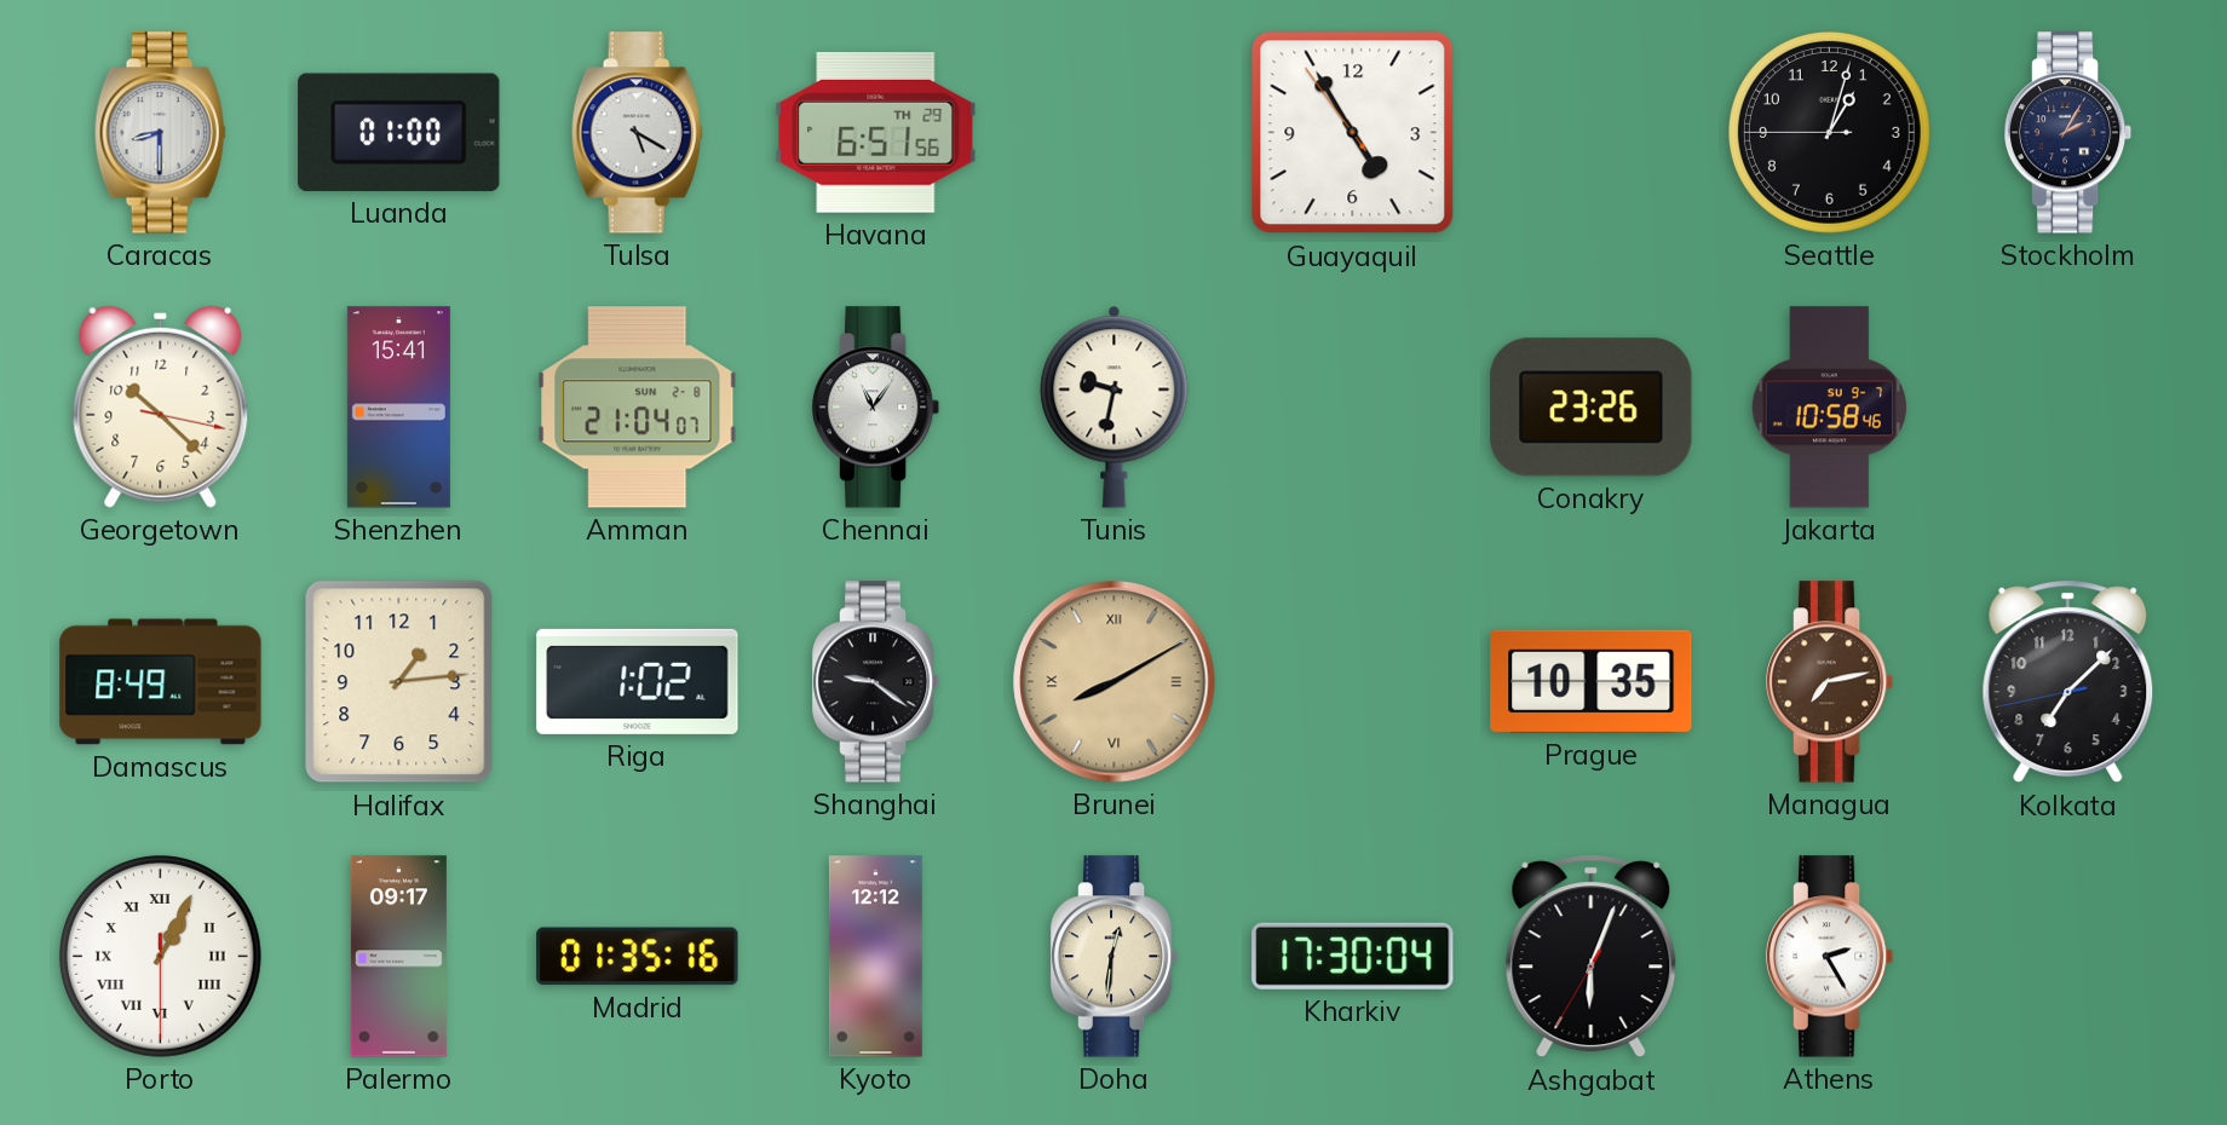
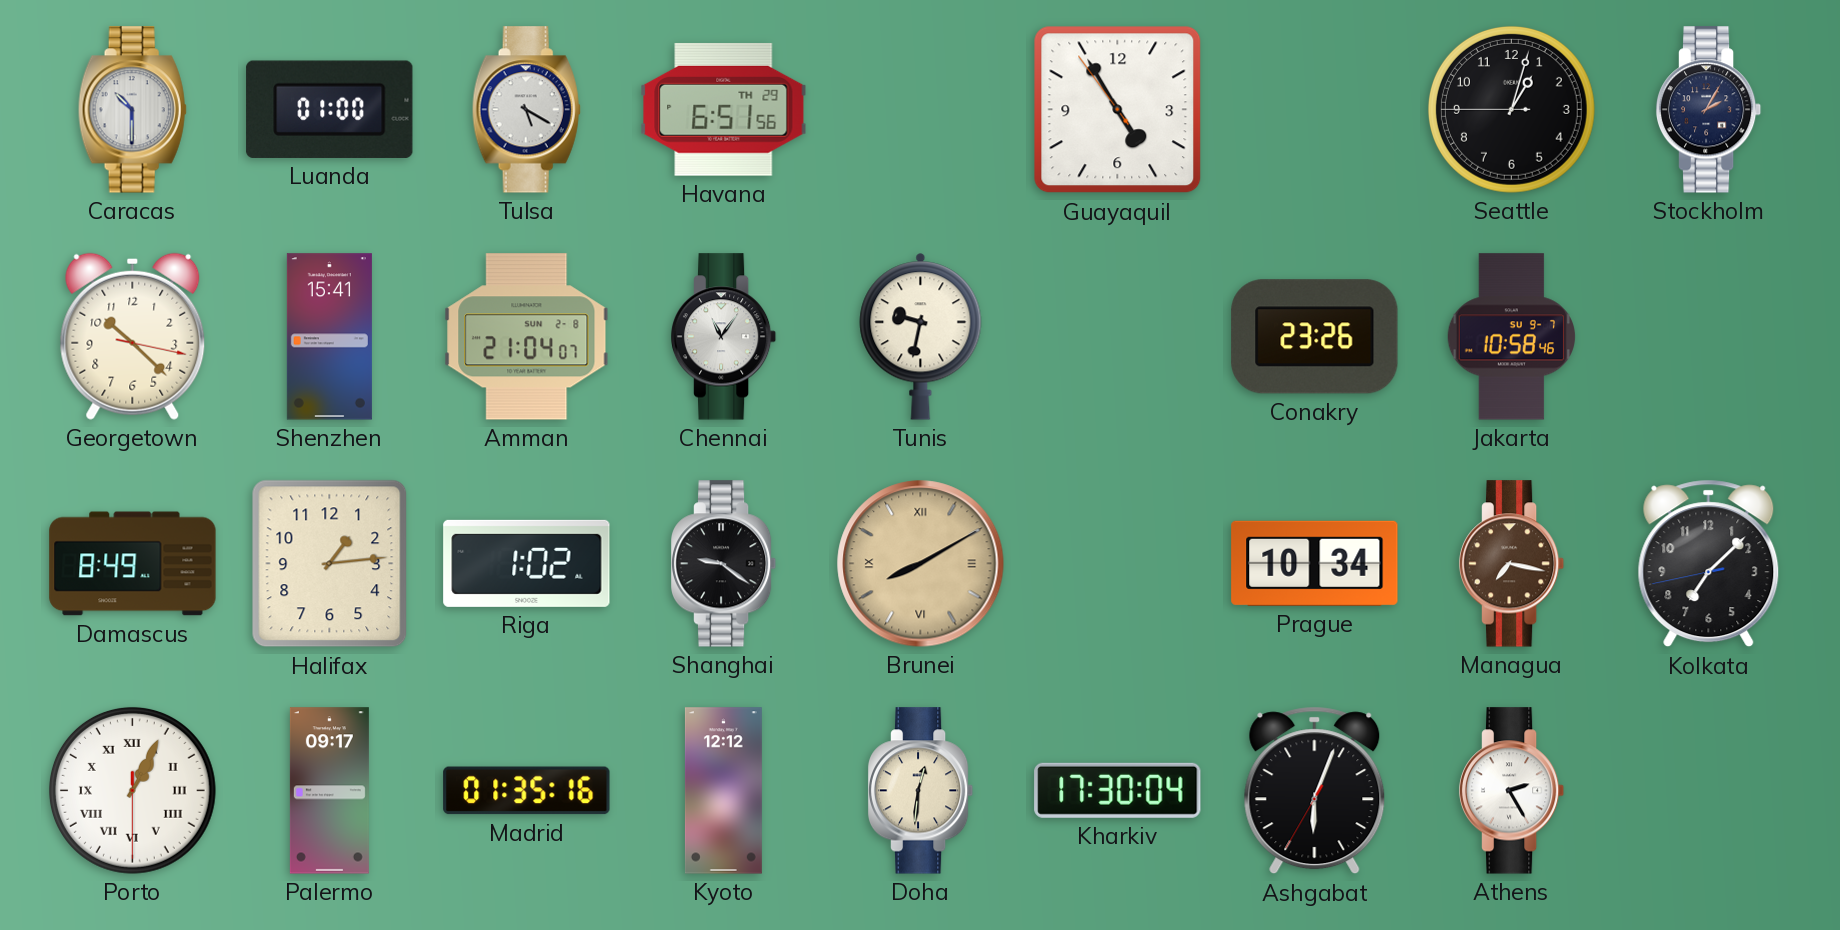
Caracas: 8:30 -> 10:30
Prague: 10:35 -> 10:34
Managua: 7:13 -> 7:17
